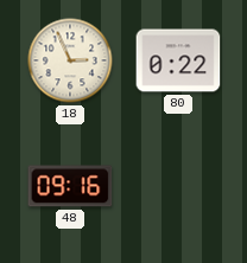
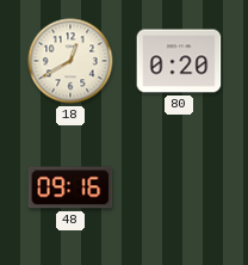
18: 2:56 -> 12:40
80: 0:22 -> 0:20
